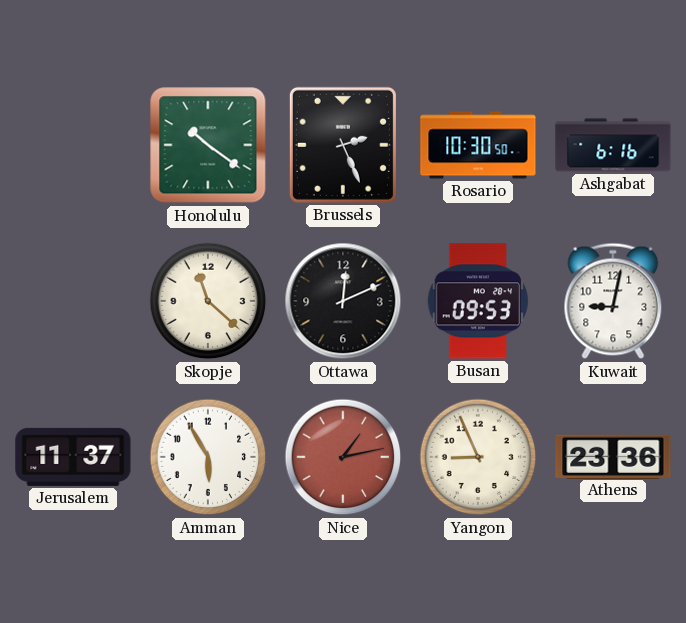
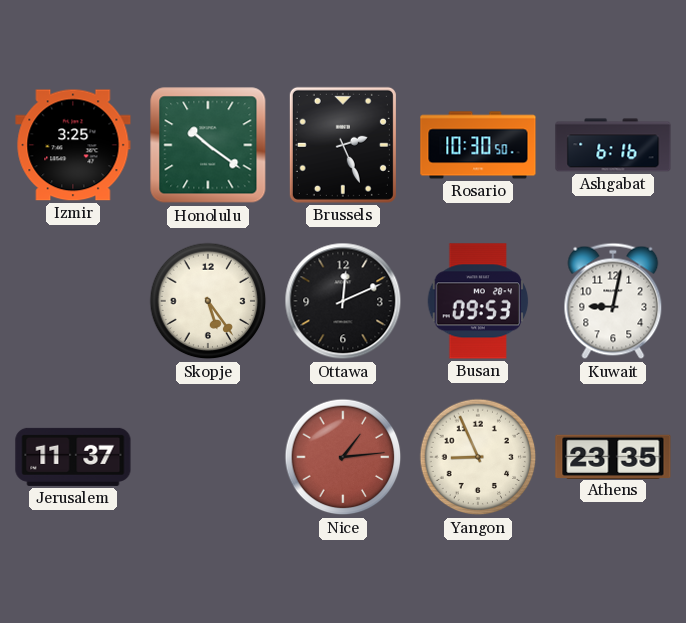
Izmir: none -> 3:25
Skopje: 11:22 -> 5:24
Amman: 5:55 -> none
Nice: 1:13 -> 1:14
Athens: 23:36 -> 23:35
